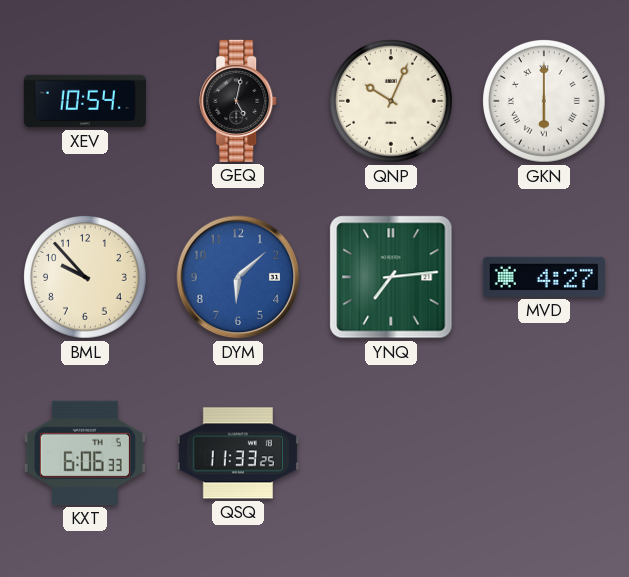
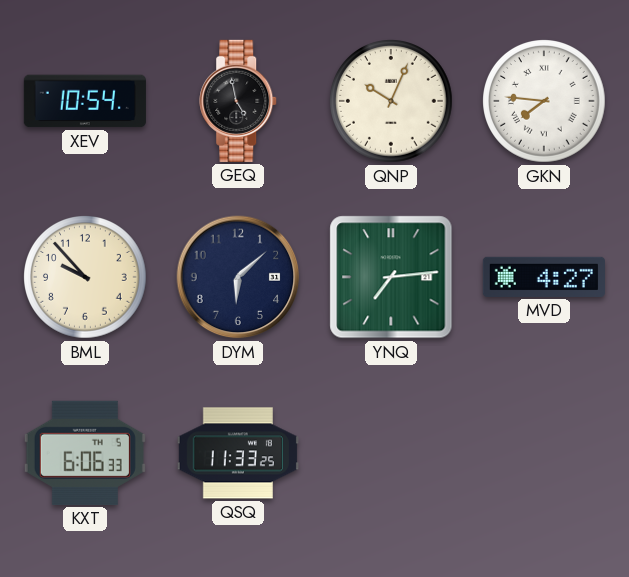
GEQ: 5:02 -> 4:58
GKN: 6:00 -> 7:46
DYM dial: blue -> navy
